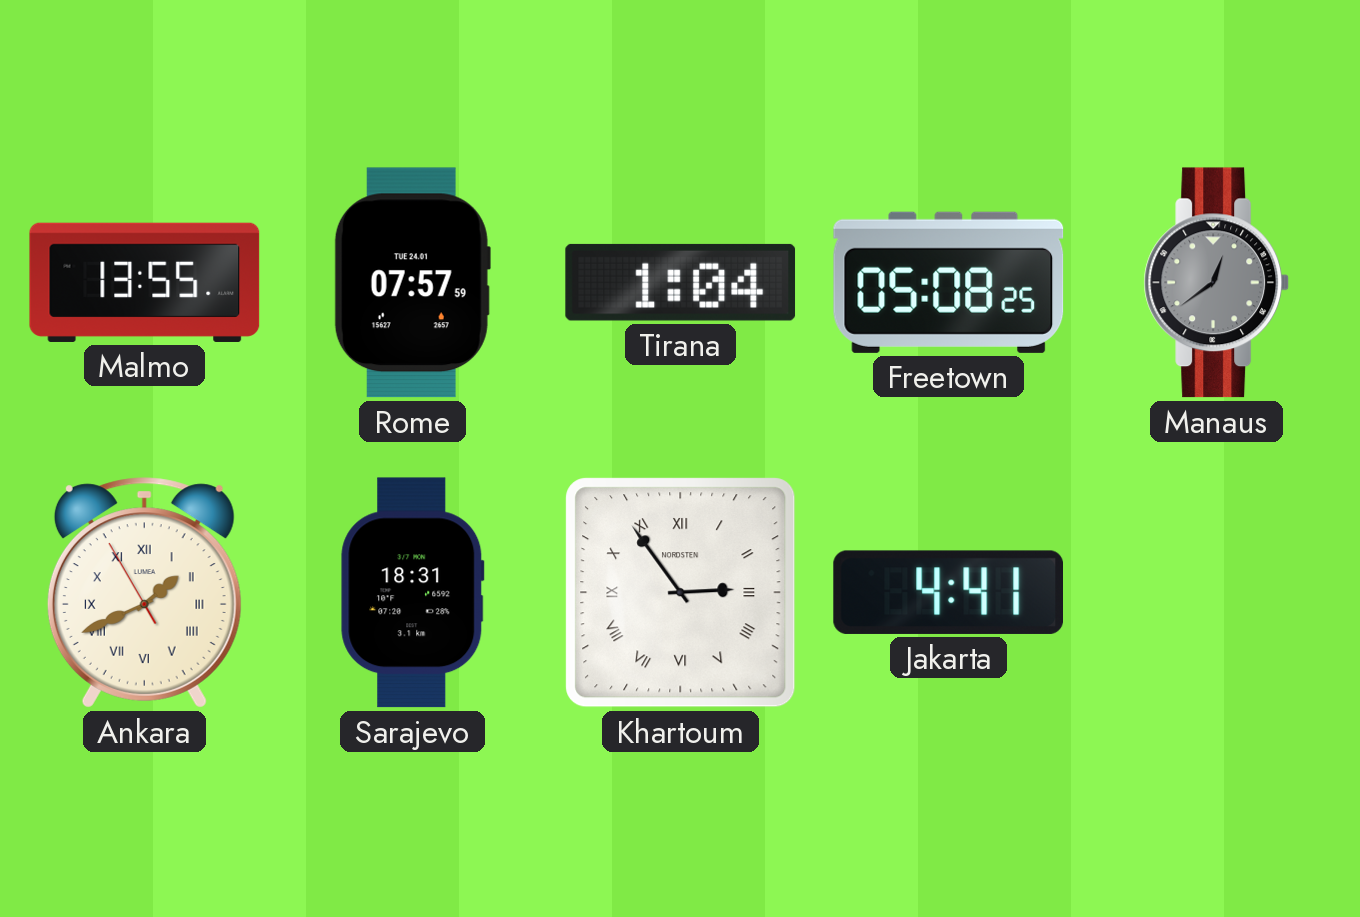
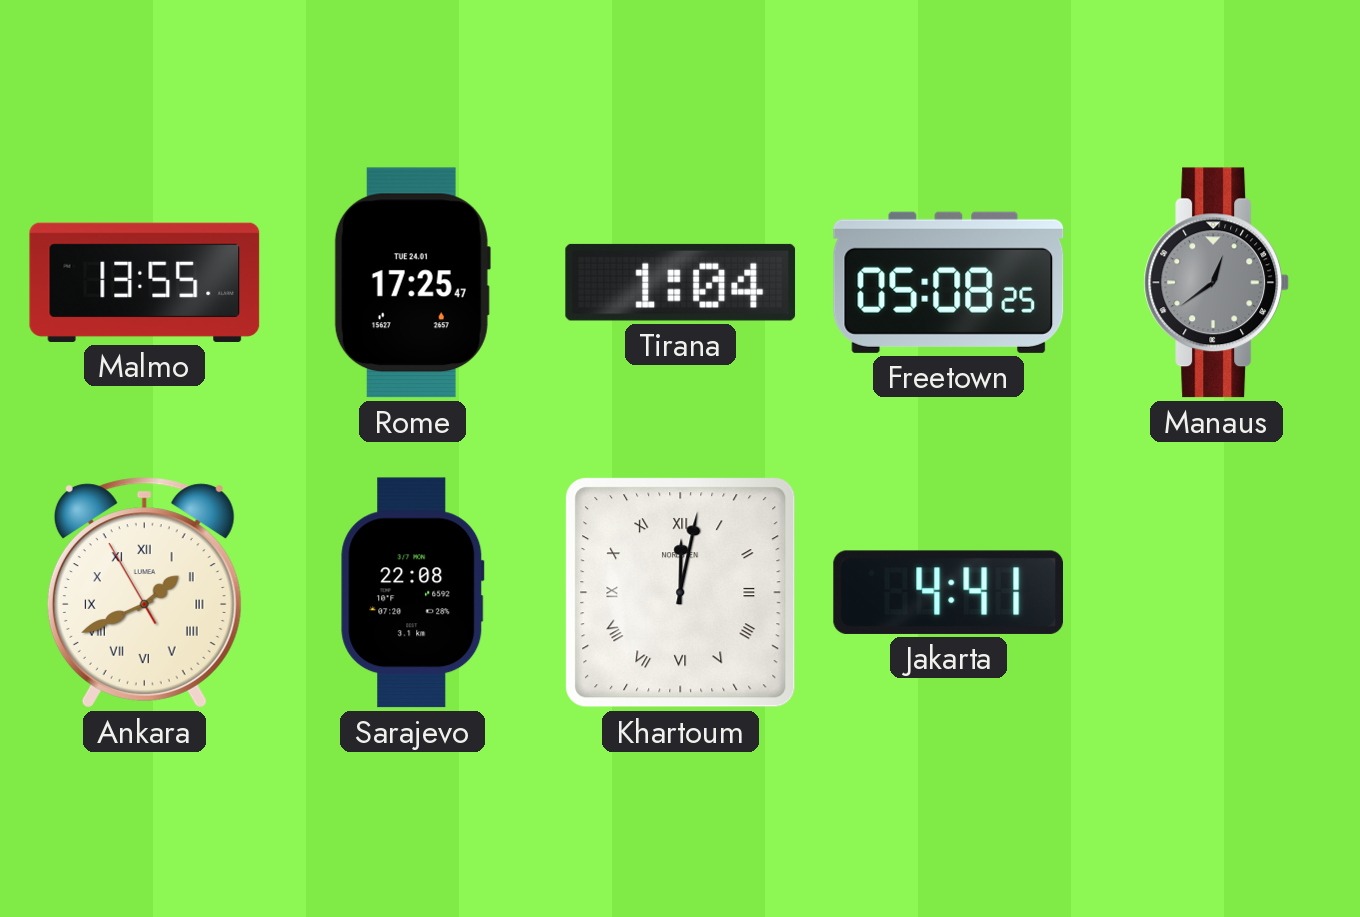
Rome: 07:57 -> 17:25
Sarajevo: 18:31 -> 22:08
Khartoum: 2:54 -> 12:02
